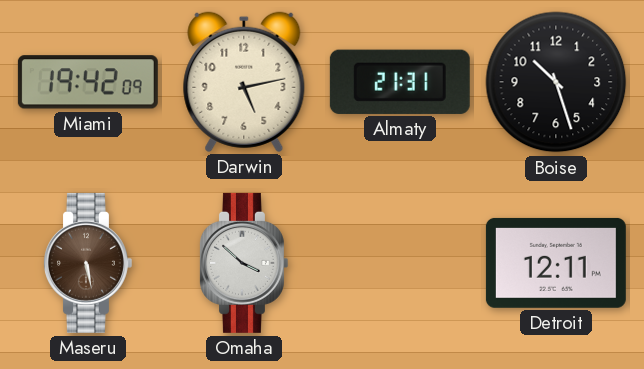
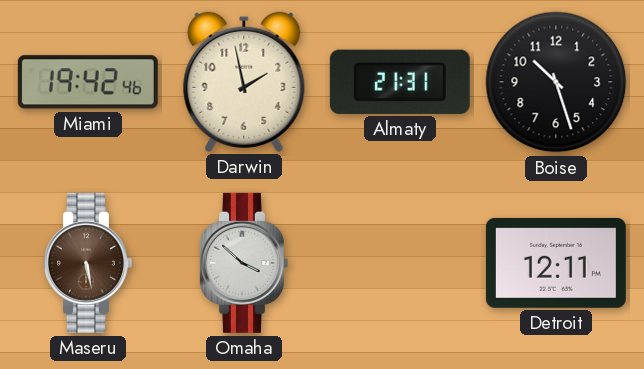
Miami: 19:42:09 -> 19:42:46
Darwin: 5:13 -> 1:58
